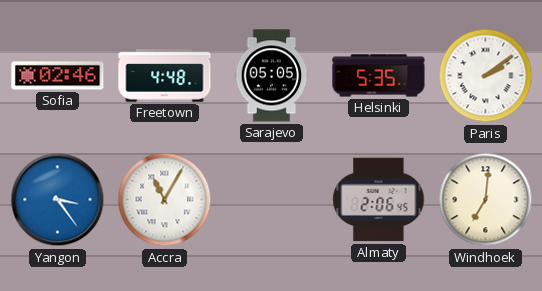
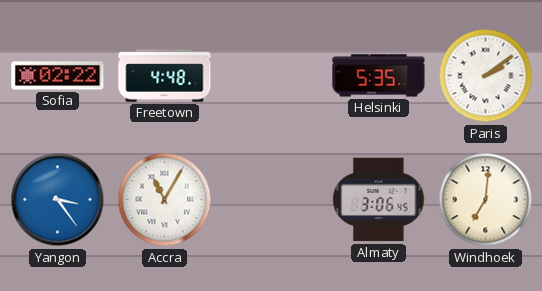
Sofia: 02:46 -> 02:22
Sarajevo: 05:05 -> none
Almaty: 2:06 -> 3:06
